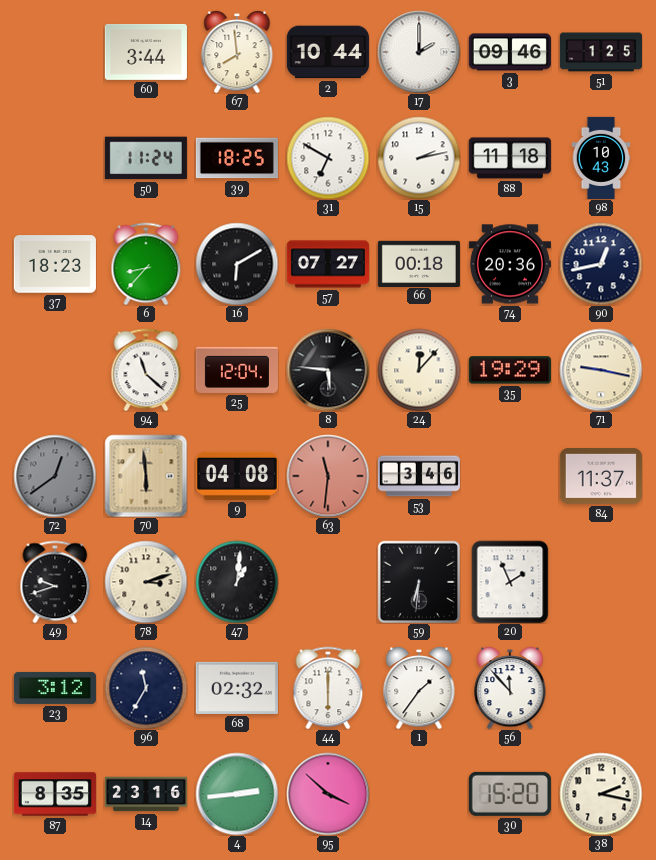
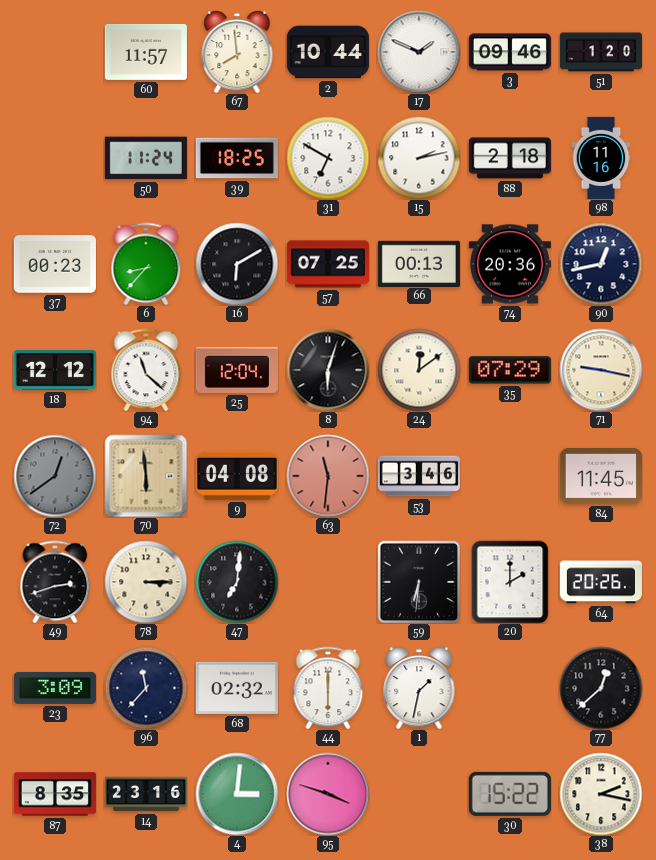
60: 3:44 -> 11:57
17: 2:00 -> 1:49
51: 1:25 -> 1:20
88: 11:18 -> 2:18
98: 10:43 -> 11:16
37: 18:23 -> 00:23
57: 07:27 -> 07:25
66: 00:18 -> 00:13
18: none -> 12:12
8: 5:46 -> 6:03
24: 12:07 -> 12:09
35: 19:29 -> 07:29
84: 11:37 -> 11:45
49: 9:42 -> 2:42
78: 3:12 -> 3:15
47: 1:01 -> 7:01
20: 1:56 -> 2:00
64: none -> 20:26
23: 3:12 -> 3:09
96: 11:35 -> 11:37
1: 1:36 -> 1:32
56: 11:53 -> none
77: none -> 12:38
4: 2:44 -> 3:01
95: 3:52 -> 3:48
30: 15:20 -> 15:22
